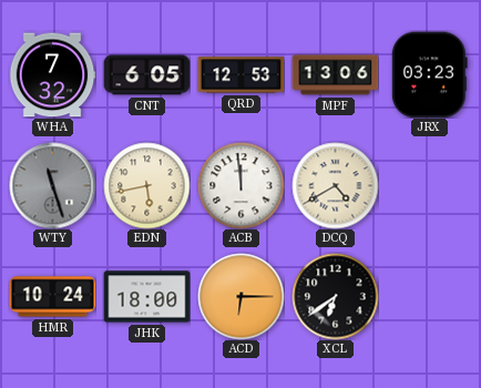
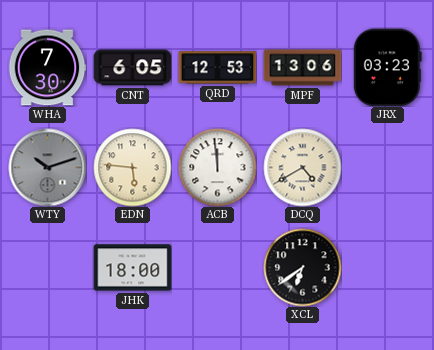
WHA: 7:32 -> 7:30
WTY: 11:27 -> 10:12
EDN: 5:43 -> 5:46
HMR: 10:24 -> none
ACD: 6:15 -> none
